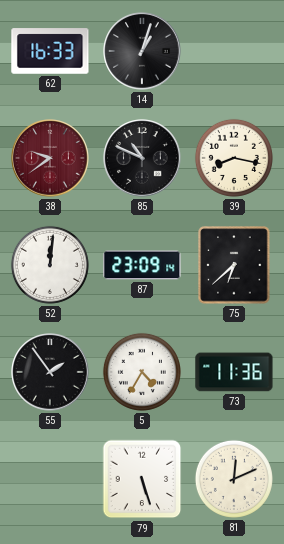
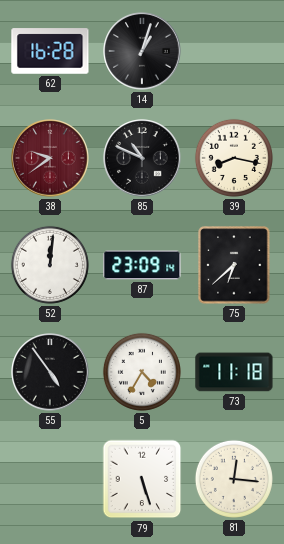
62: 16:33 -> 16:28
55: 1:54 -> 4:54
73: 11:36 -> 11:18
81: 12:11 -> 12:16
